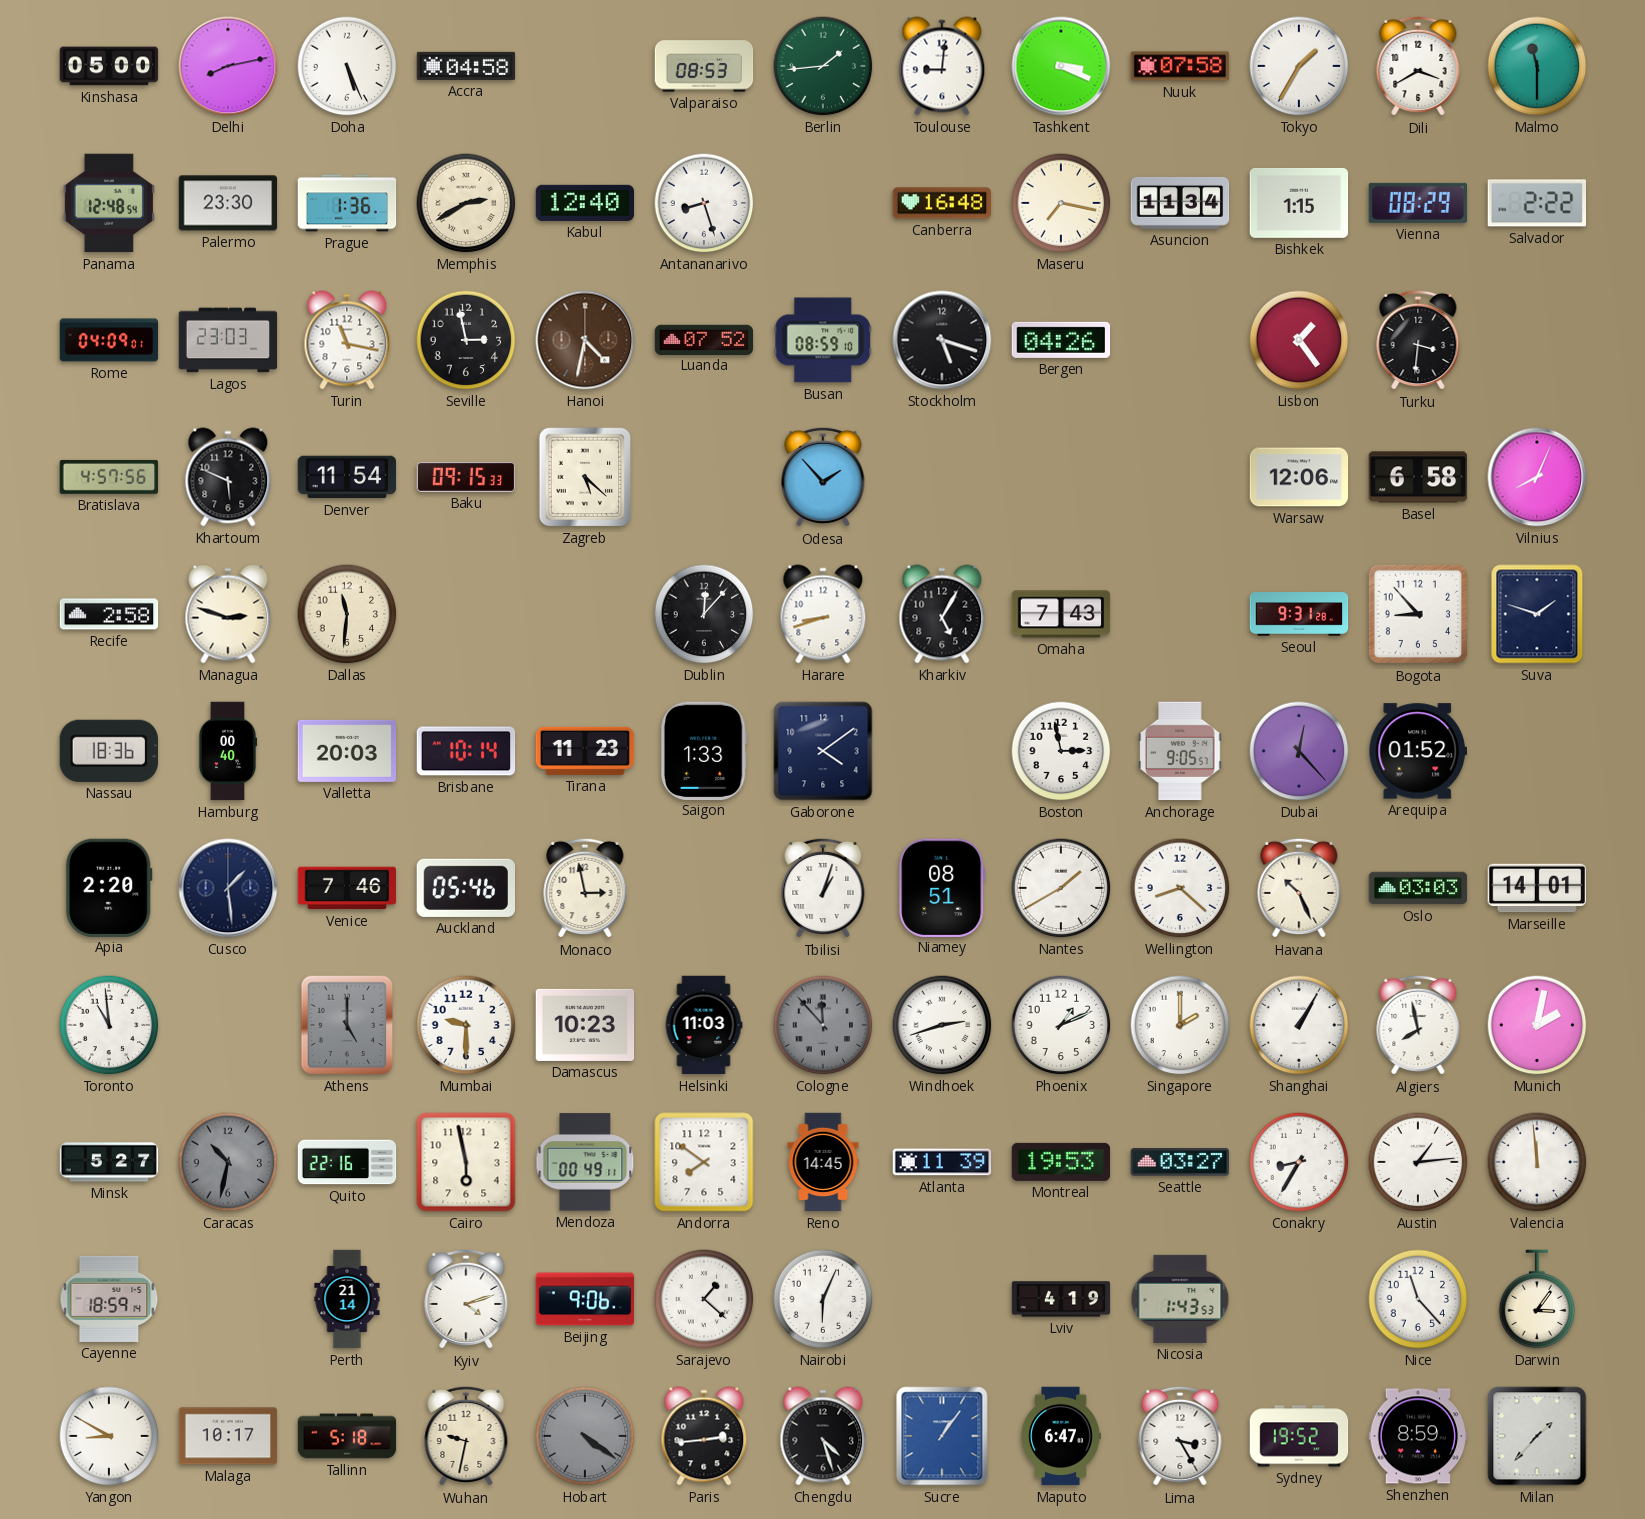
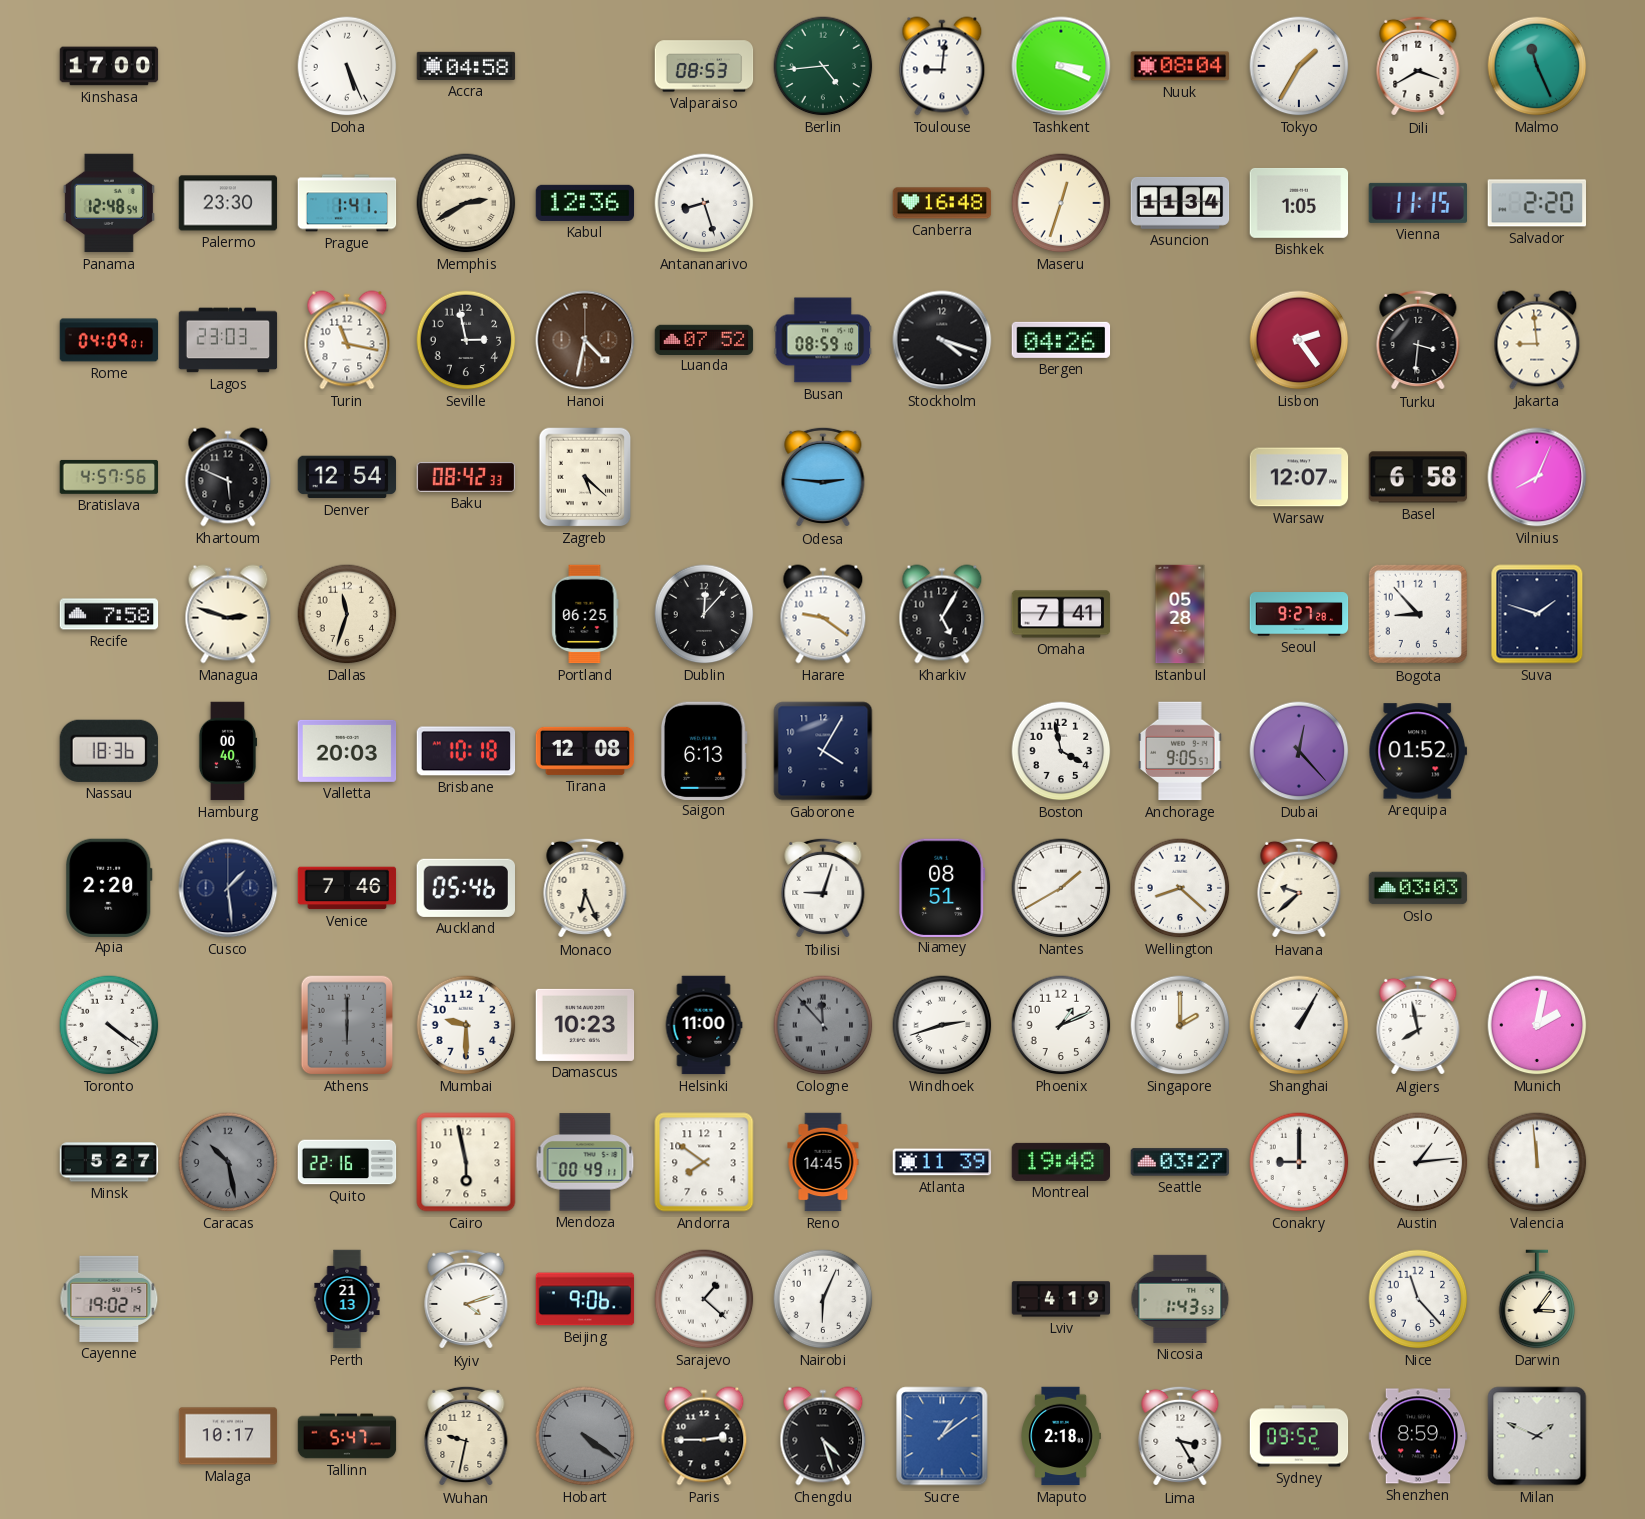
Kinshasa: 05:00 -> 17:00
Delhi: 8:13 -> none
Berlin: 1:44 -> 4:44
Nuuk: 07:58 -> 08:04
Malmo: 11:30 -> 11:26
Prague: 1:36 -> 1:41
Kabul: 12:40 -> 12:36
Maseru: 7:17 -> 12:33
Bishkek: 1:15 -> 1:05
Vienna: 08:29 -> 11:15
Salvador: 2:22 -> 2:20
Stockholm: 5:18 -> 4:18
Lisbon: 1:24 -> 2:24
Jakarta: none -> 8:59
Denver: 11:54 -> 12:54
Baku: 09:15 -> 08:42
Odesa: 1:53 -> 2:46
Warsaw: 12:06 -> 12:07
Recife: 2:58 -> 7:58
Dallas: 11:31 -> 11:33
Portland: none -> 06:25
Harare: 8:42 -> 9:21
Omaha: 7:43 -> 7:41
Istanbul: none -> 05:28
Seoul: 9:31 -> 9:27
Brisbane: 10:14 -> 10:18
Tirana: 11:23 -> 12:08
Saigon: 1:33 -> 6:13
Gaborone: 4:09 -> 4:05
Boston: 2:58 -> 3:58
Monaco: 2:58 -> 6:26
Tbilisi: 1:03 -> 9:03
Havana: 10:26 -> 9:38
Marseille: 14:01 -> none
Toronto: 10:59 -> 4:21
Athens: 5:00 -> 6:00
Helsinki: 11:03 -> 11:00
Caracas: 10:32 -> 10:28
Montreal: 19:53 -> 19:48
Conakry: 8:35 -> 9:00
Cayenne: 18:59 -> 19:02
Perth: 21:14 -> 21:13
Yangon: 8:50 -> none
Tallinn: 5:18 -> 5:47
Paris: 2:44 -> 2:45
Sucre: 1:06 -> 1:09
Maputo: 6:47 -> 2:18
Sydney: 19:52 -> 09:52
Milan: 1:37 -> 1:49
